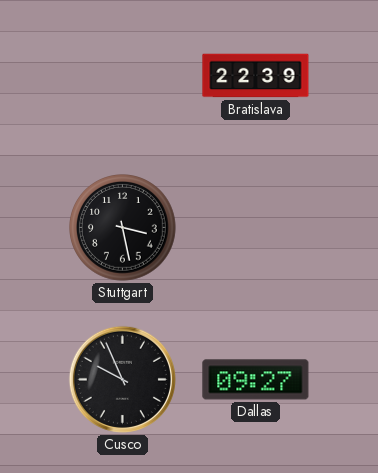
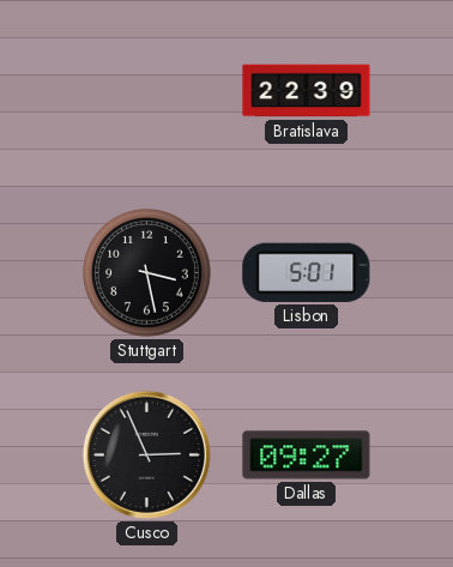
Lisbon: none -> 5:01
Cusco: 9:56 -> 2:56
